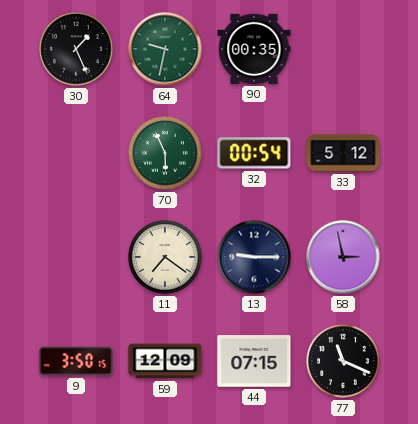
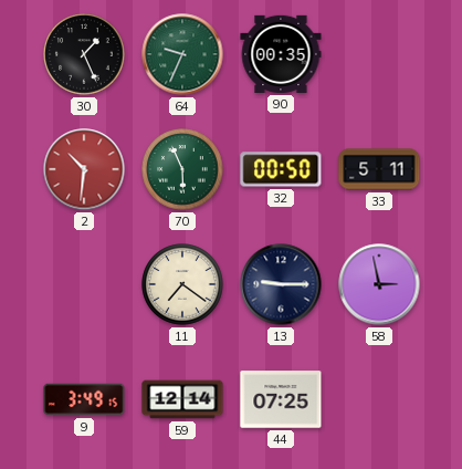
64: 9:32 -> 9:34
2: none -> 10:31
32: 00:54 -> 00:50
33: 5:12 -> 5:11
9: 3:50 -> 3:49
59: 12:09 -> 12:14
44: 07:15 -> 07:25
77: 11:19 -> none
